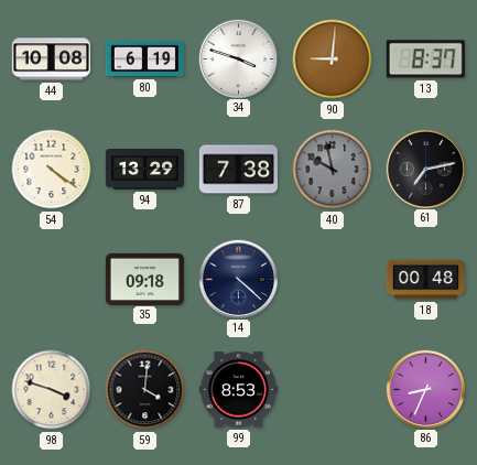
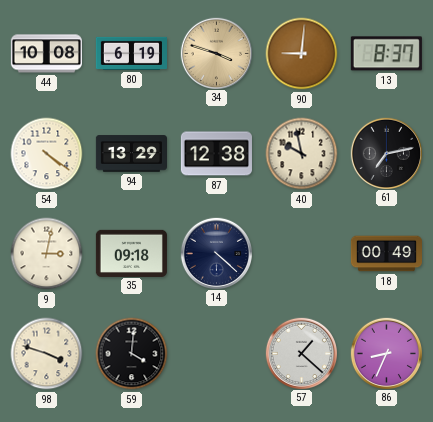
34 dial: white -> champagne
87: 7:38 -> 12:38
40 dial: grey -> cream
9: none -> 3:02
18: 00:48 -> 00:49
99: 8:53 -> none
57: none -> 1:22
